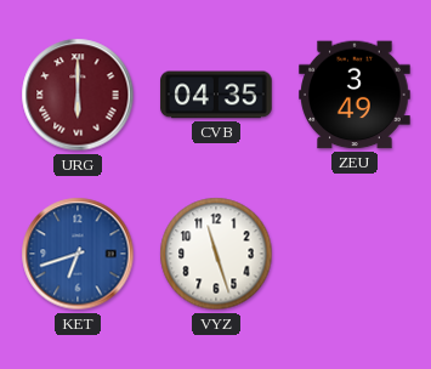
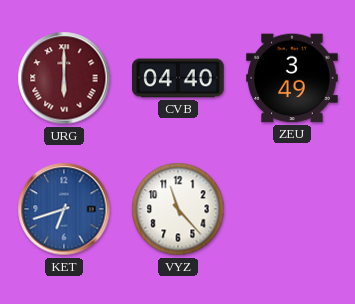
CVB: 04:35 -> 04:40
VYZ: 11:27 -> 11:23
